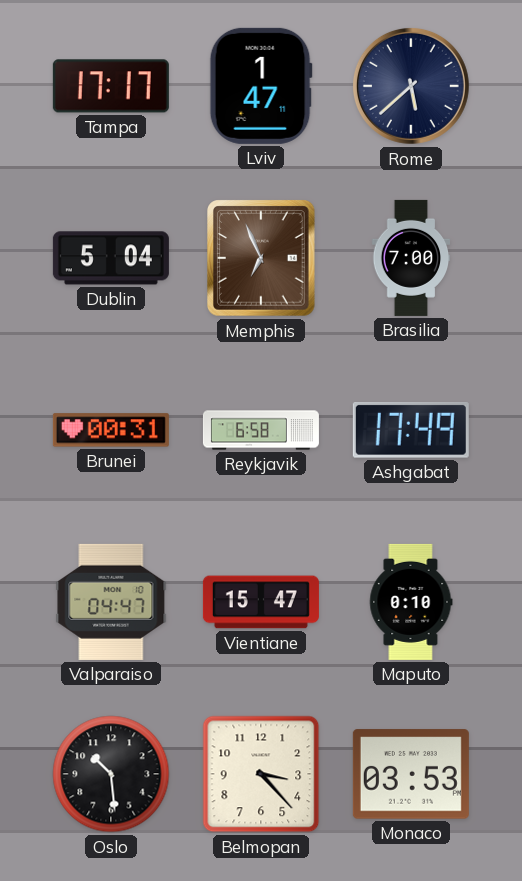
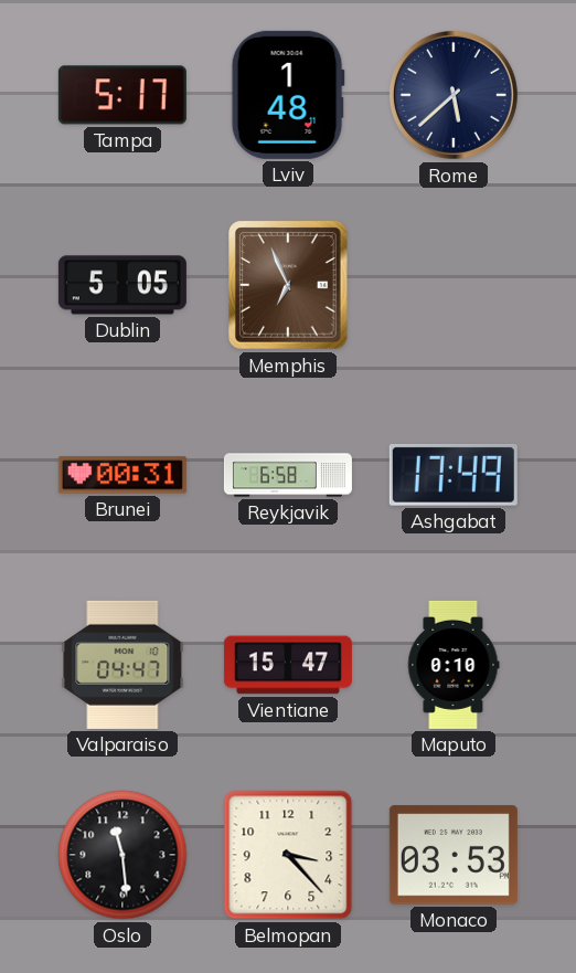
Tampa: 17:17 -> 5:17
Lviv: 1:47 -> 1:48
Dublin: 5:04 -> 5:05
Brasilia: 7:00 -> none
Oslo: 10:29 -> 11:29
